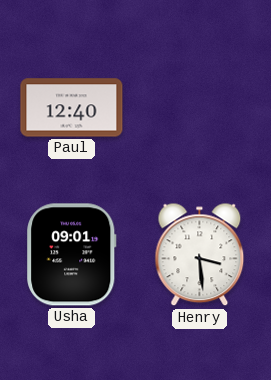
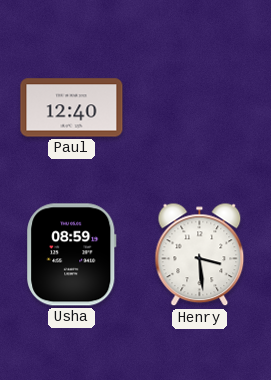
Usha: 09:01 -> 08:59
